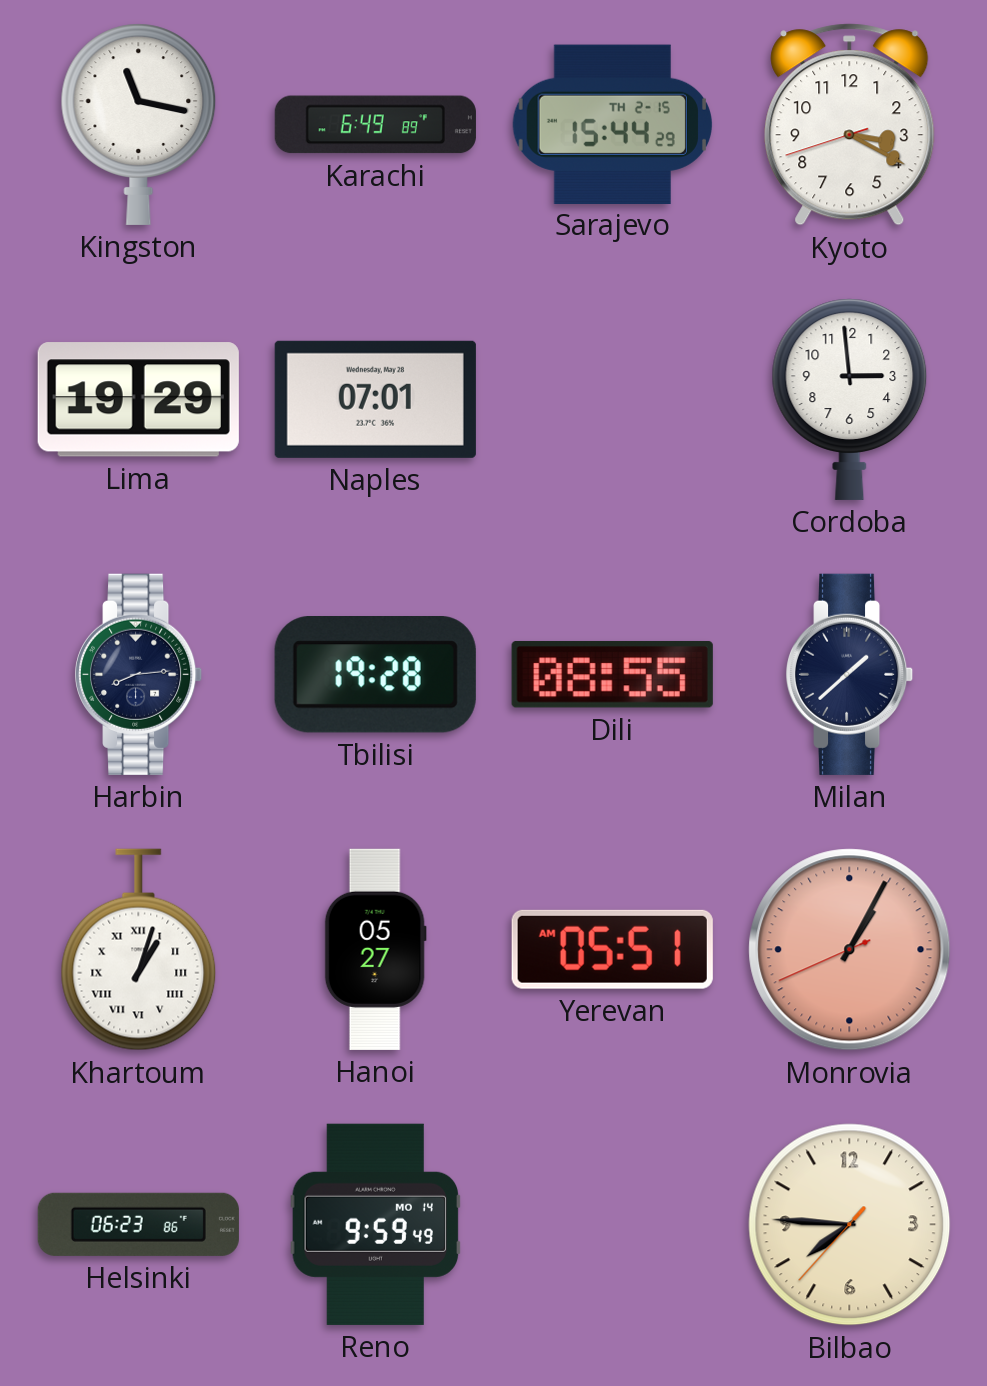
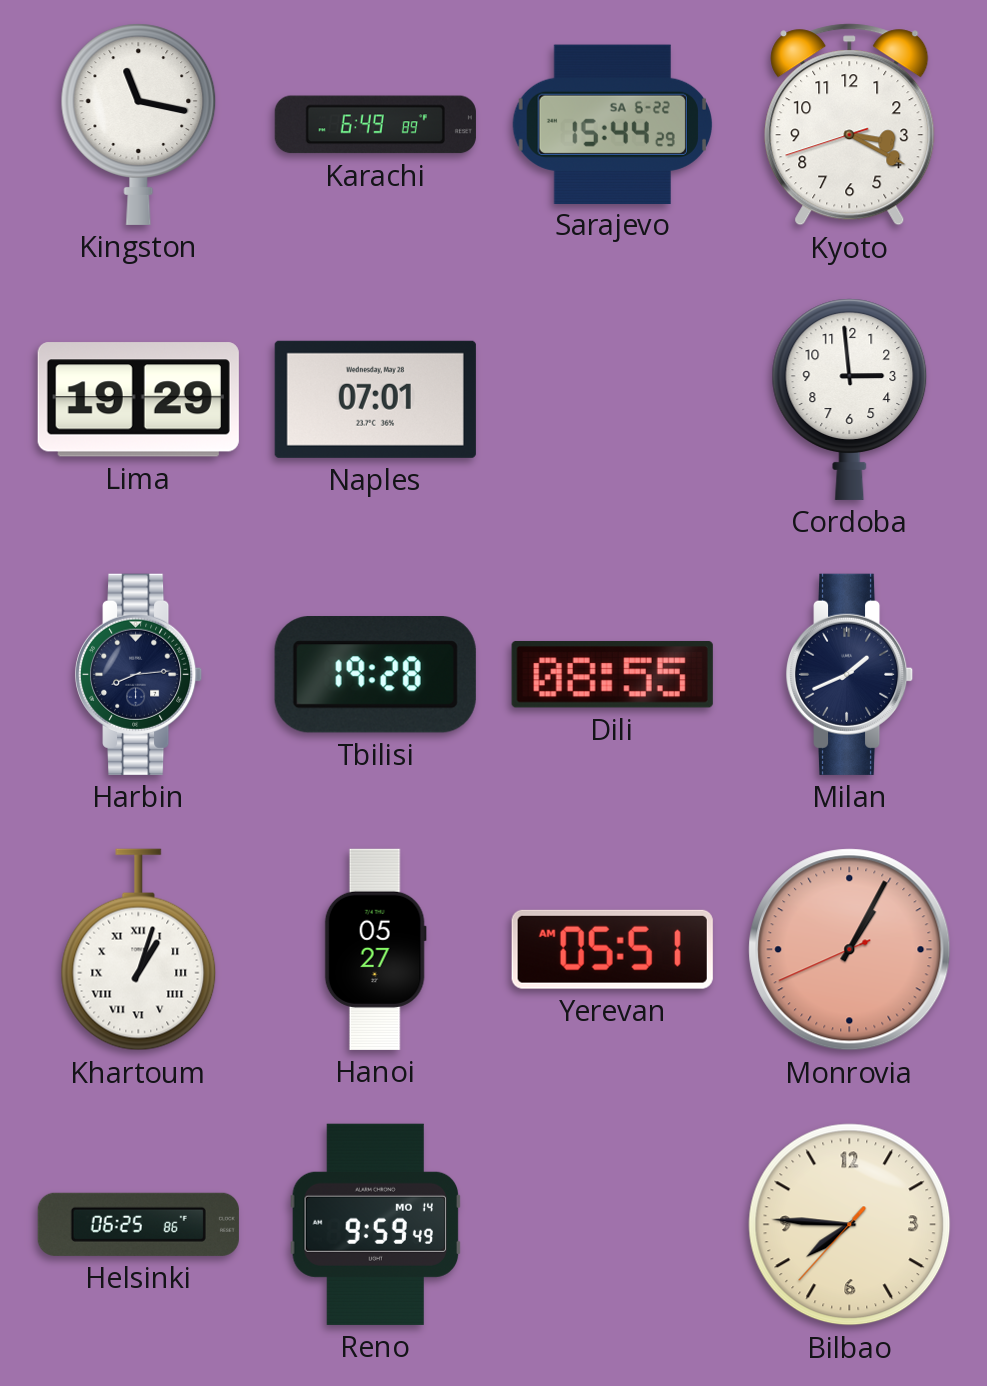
Sarajevo date: TH 2-15 -> SA 6-22
Milan: 1:38 -> 1:41
Helsinki: 06:23 -> 06:25
